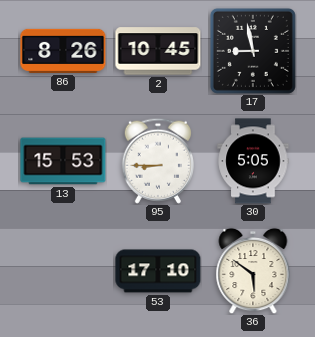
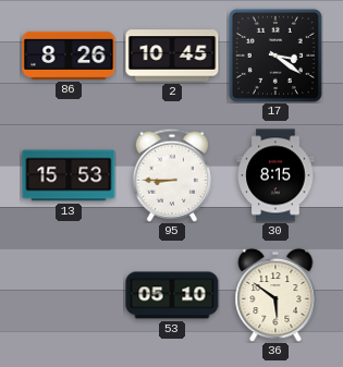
17: 8:58 -> 3:21
30: 5:05 -> 8:15
53: 17:10 -> 05:10
